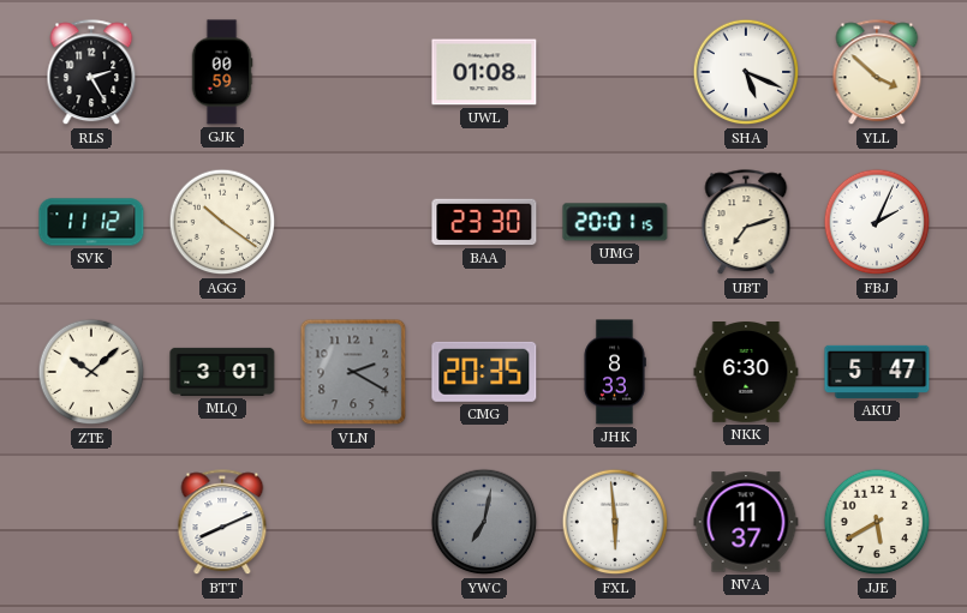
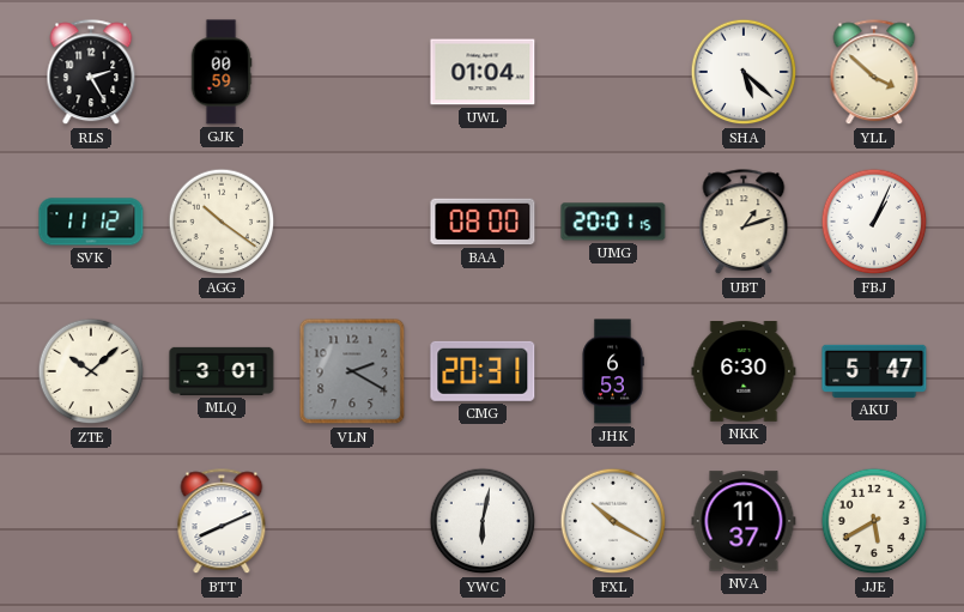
UWL: 01:08 -> 01:04
SHA: 5:19 -> 5:22
BAA: 23:30 -> 08:00
UBT: 7:12 -> 1:12
FBJ: 2:04 -> 1:04
CMG: 20:35 -> 20:31
JHK: 8:33 -> 6:53
YWC: 7:02 -> 6:02
YWC dial: grey -> white
FXL: 5:59 -> 10:20
